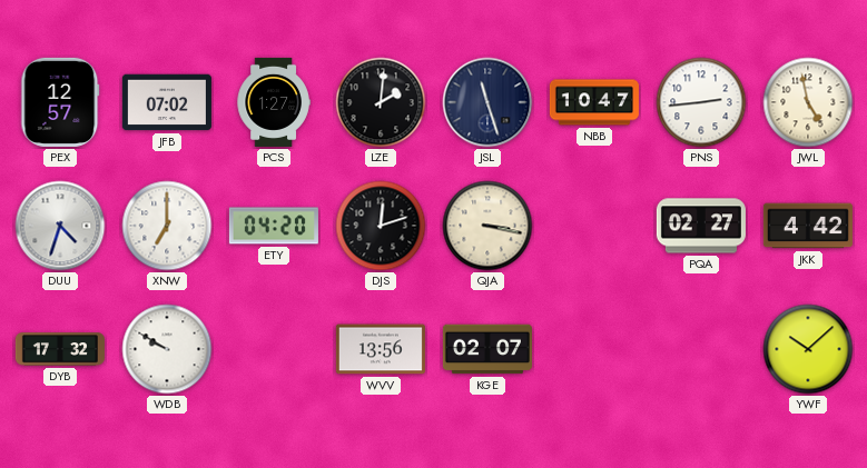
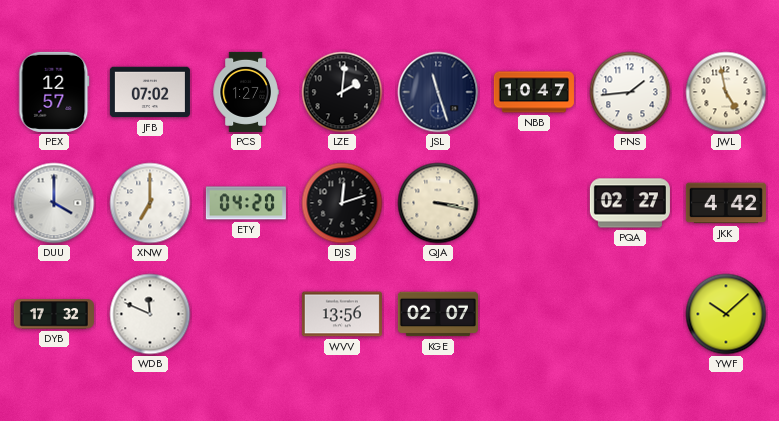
PNS: 2:44 -> 1:44
DUU: 4:33 -> 4:00
WDB: 9:50 -> 11:49
